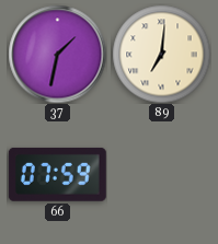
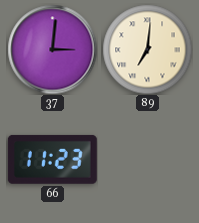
37: 1:32 -> 3:01
66: 07:59 -> 11:23
